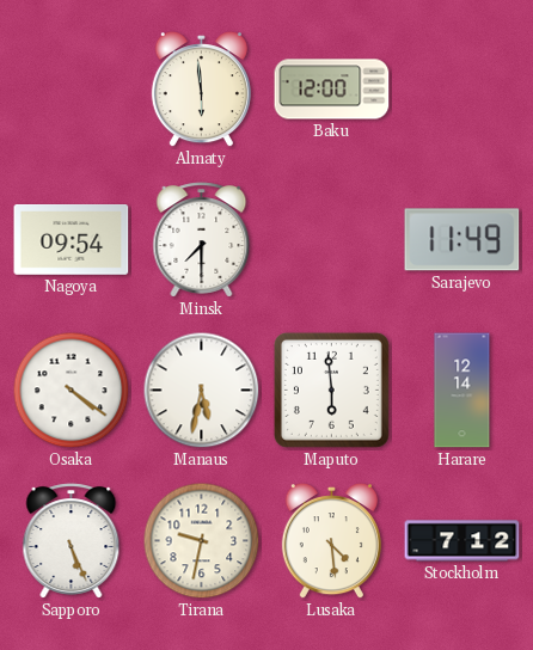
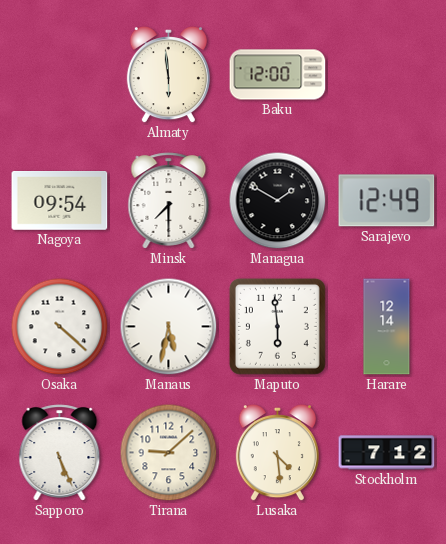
Managua: none -> 1:50
Sarajevo: 11:49 -> 12:49
Osaka: 4:21 -> 4:22
Tirana: 9:32 -> 9:08
